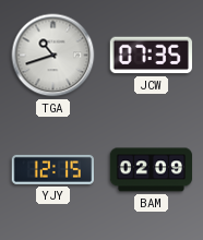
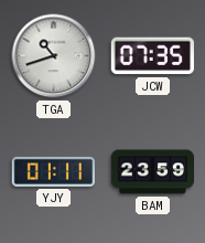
YJY: 12:15 -> 01:11
BAM: 02:09 -> 23:59
